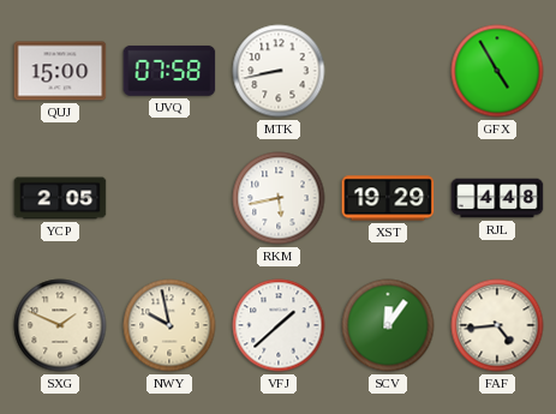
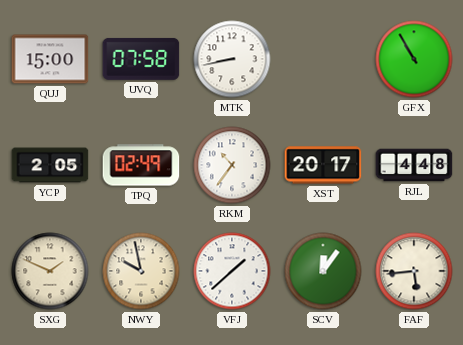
GFX: 4:55 -> 10:55
TPQ: none -> 02:49
RKM: 5:43 -> 10:36
XST: 19:29 -> 20:17
FAF: 4:44 -> 5:44
